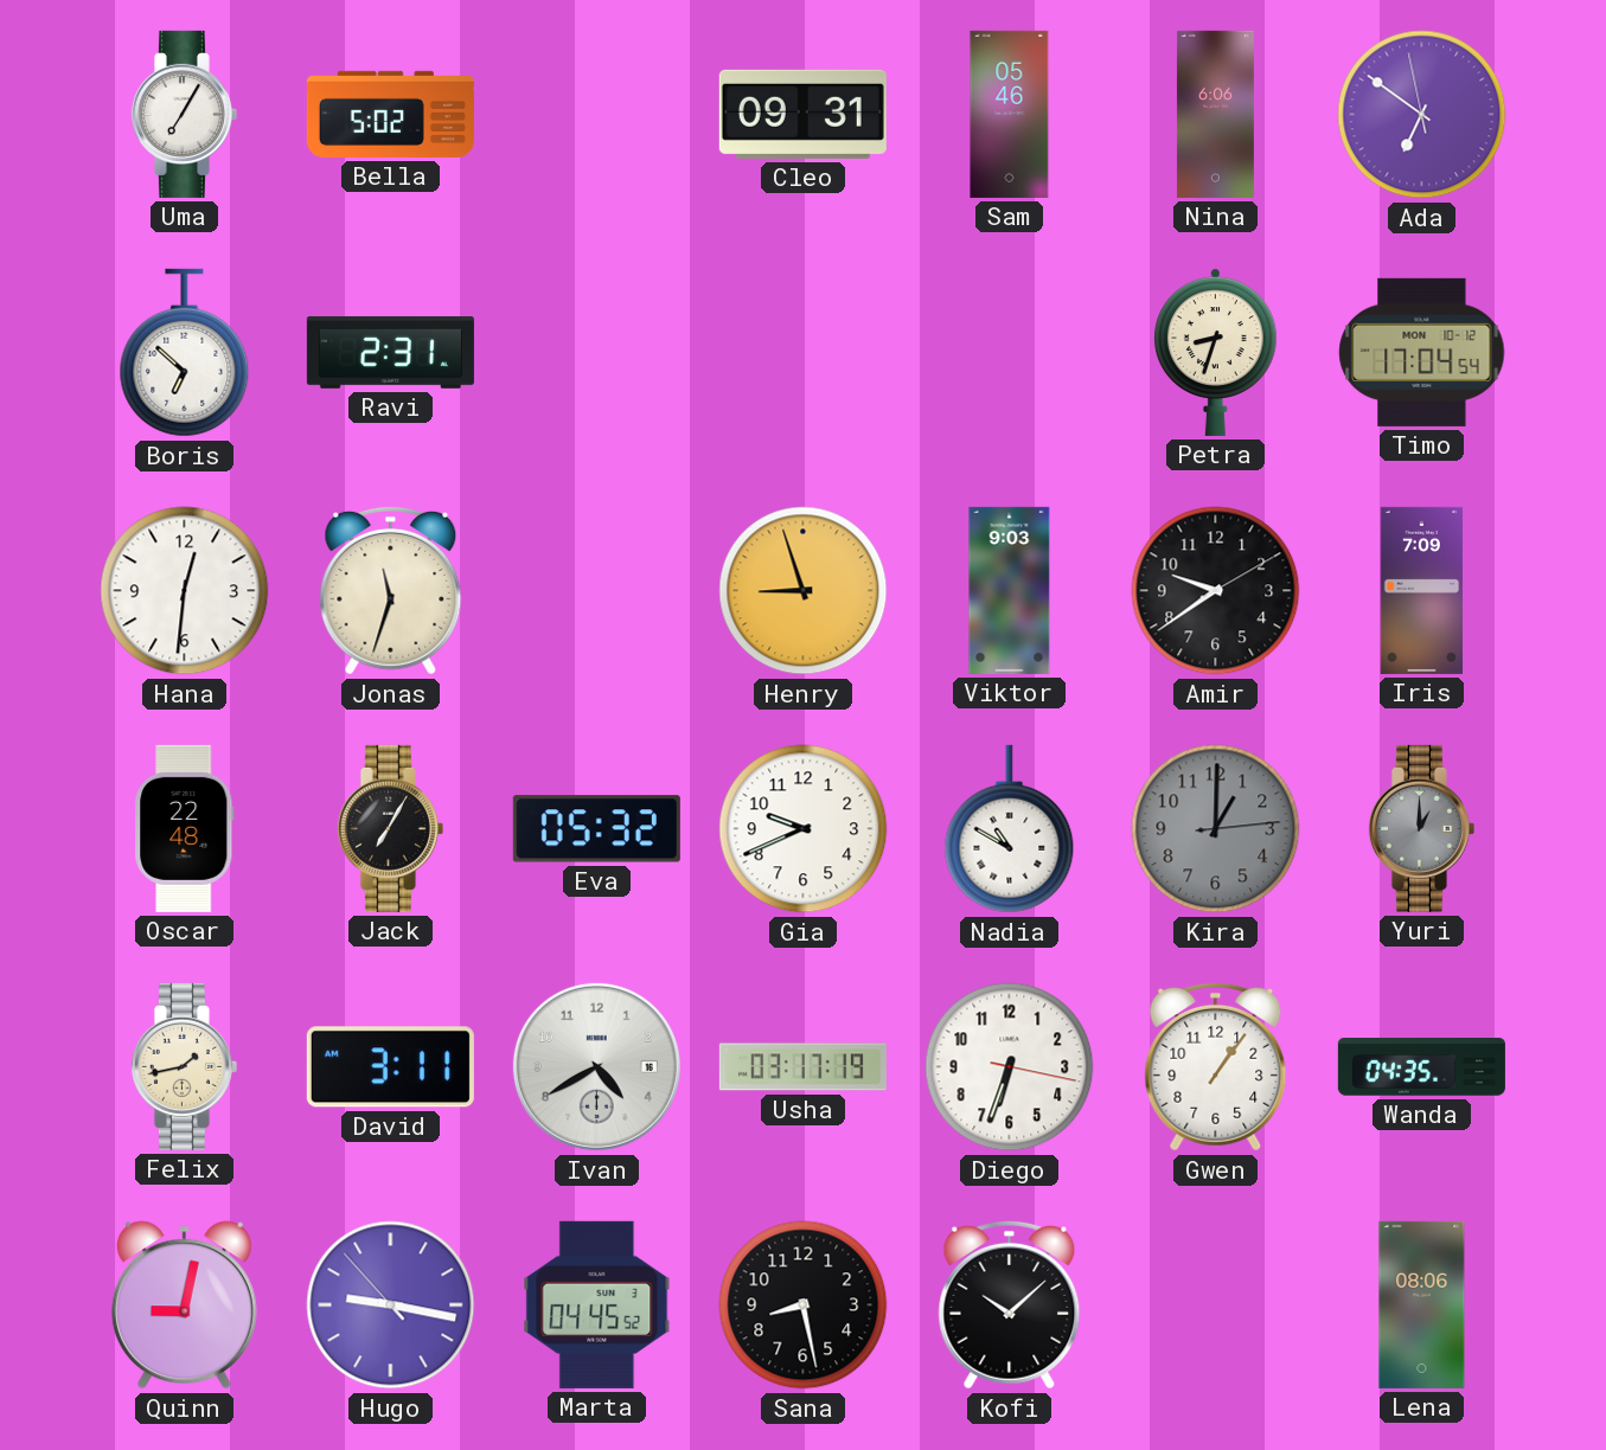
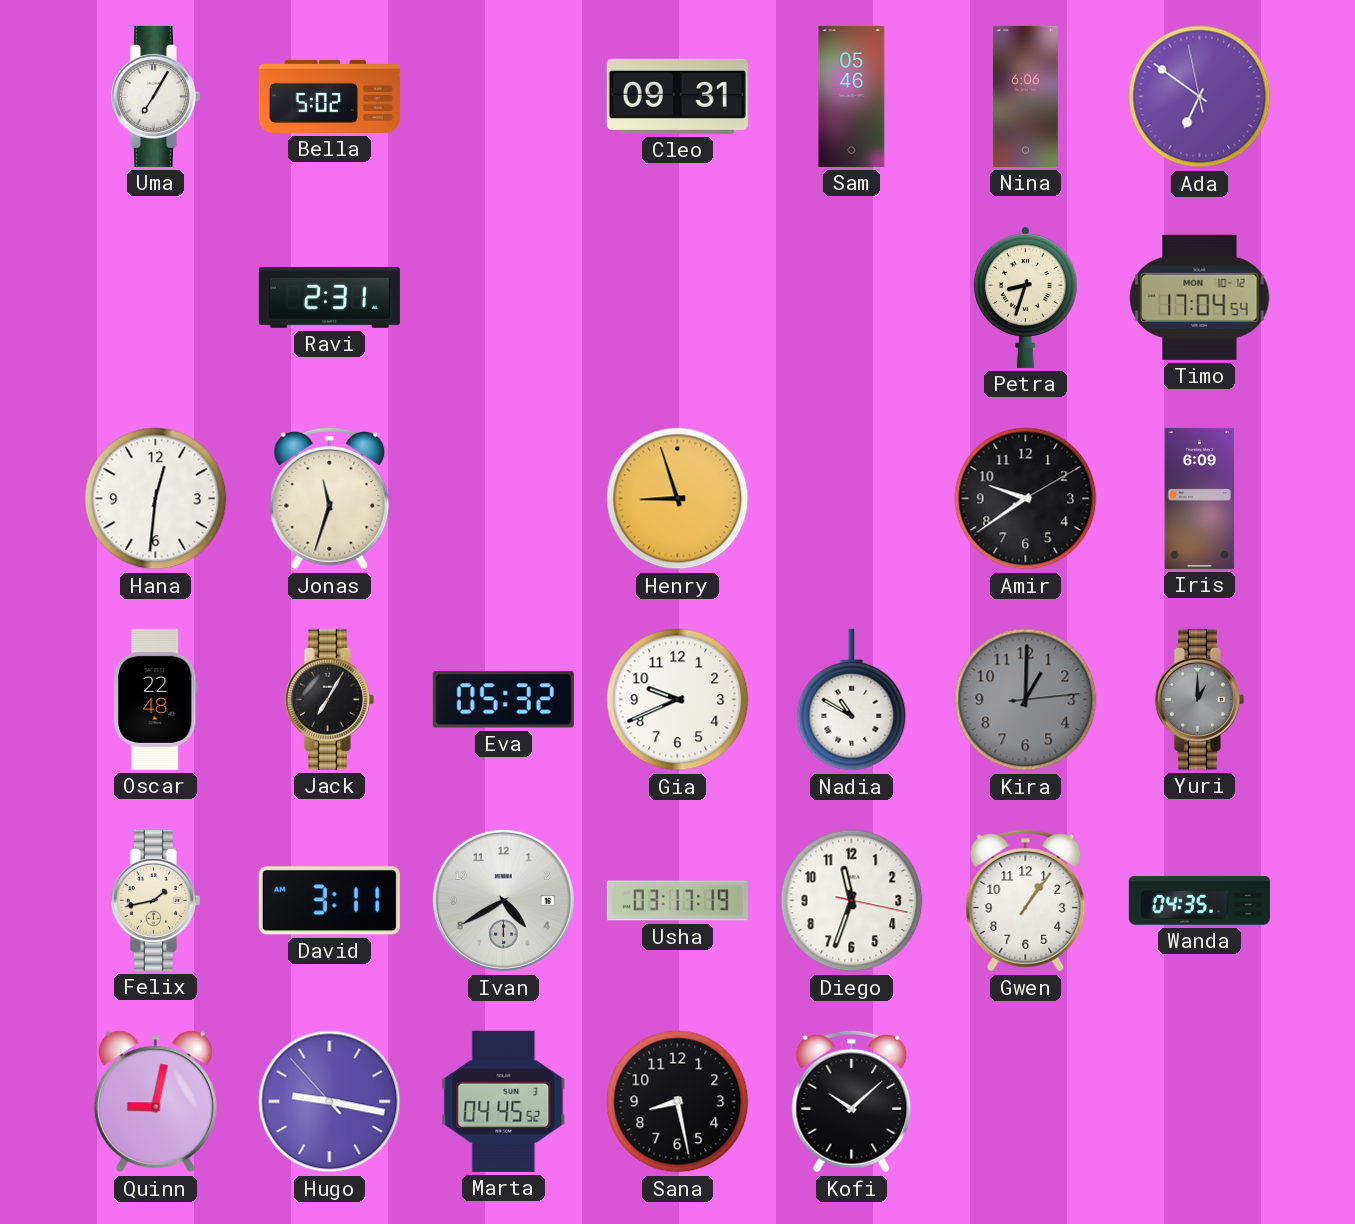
Boris: 6:52 -> none
Viktor: 9:03 -> none
Iris: 7:09 -> 6:09
Diego: 6:33 -> 11:33
Lena: 08:06 -> none
